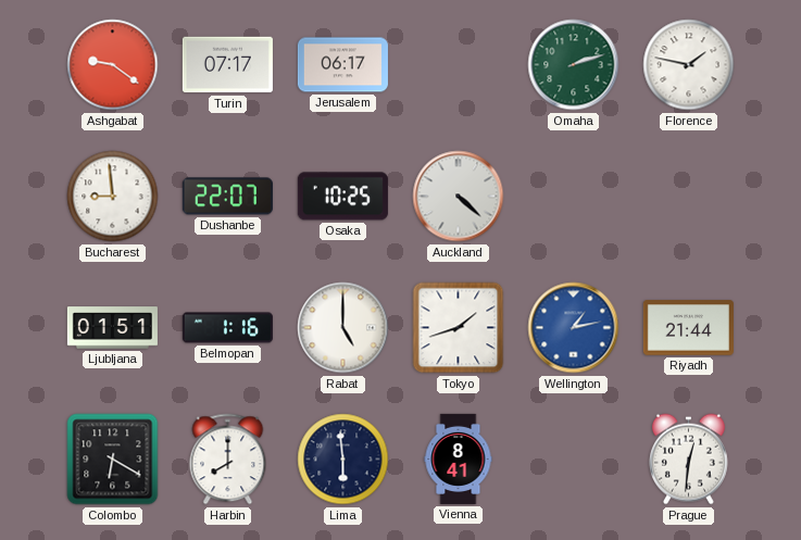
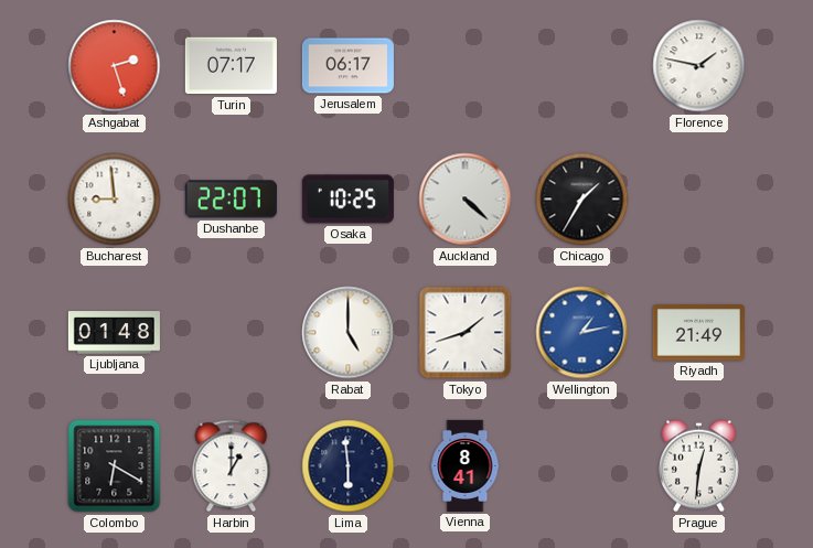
Ashgabat: 9:21 -> 2:27
Omaha: 2:12 -> none
Chicago: none -> 1:35
Ljubljana: 01:51 -> 01:48
Belmopan: 1:16 -> none
Riyadh: 21:44 -> 21:49
Harbin: 8:00 -> 1:00
